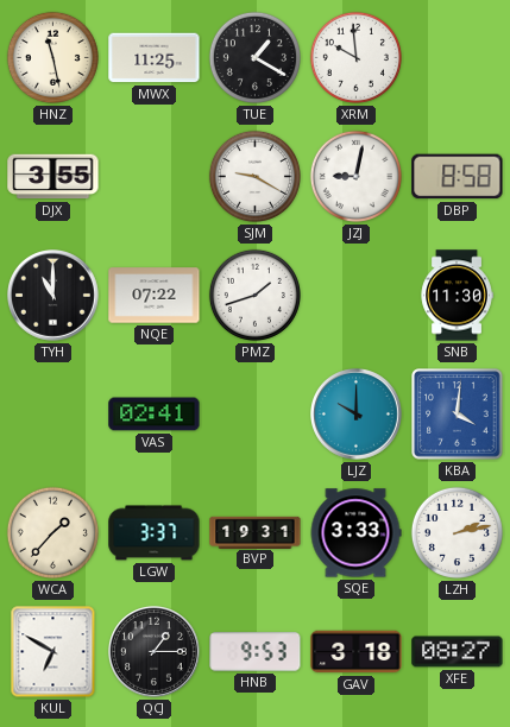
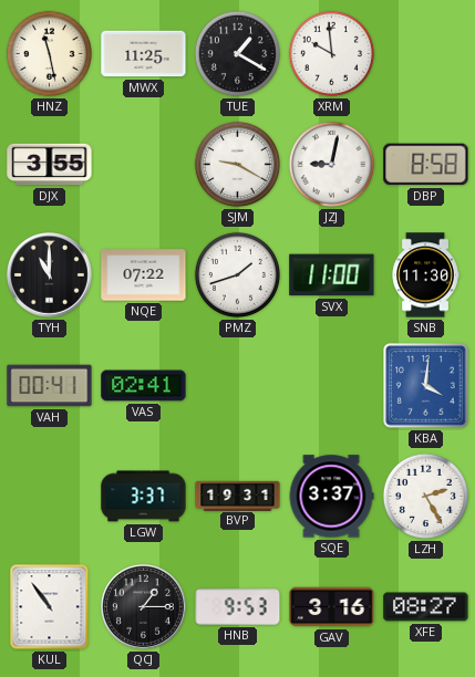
SVX: none -> 11:00
VAH: none -> 00:41
LJZ: 10:00 -> none
WCA: 1:37 -> none
SQE: 3:33 -> 3:37
LZH: 2:13 -> 2:25
KUL: 6:50 -> 10:54
GAV: 3:18 -> 3:16
